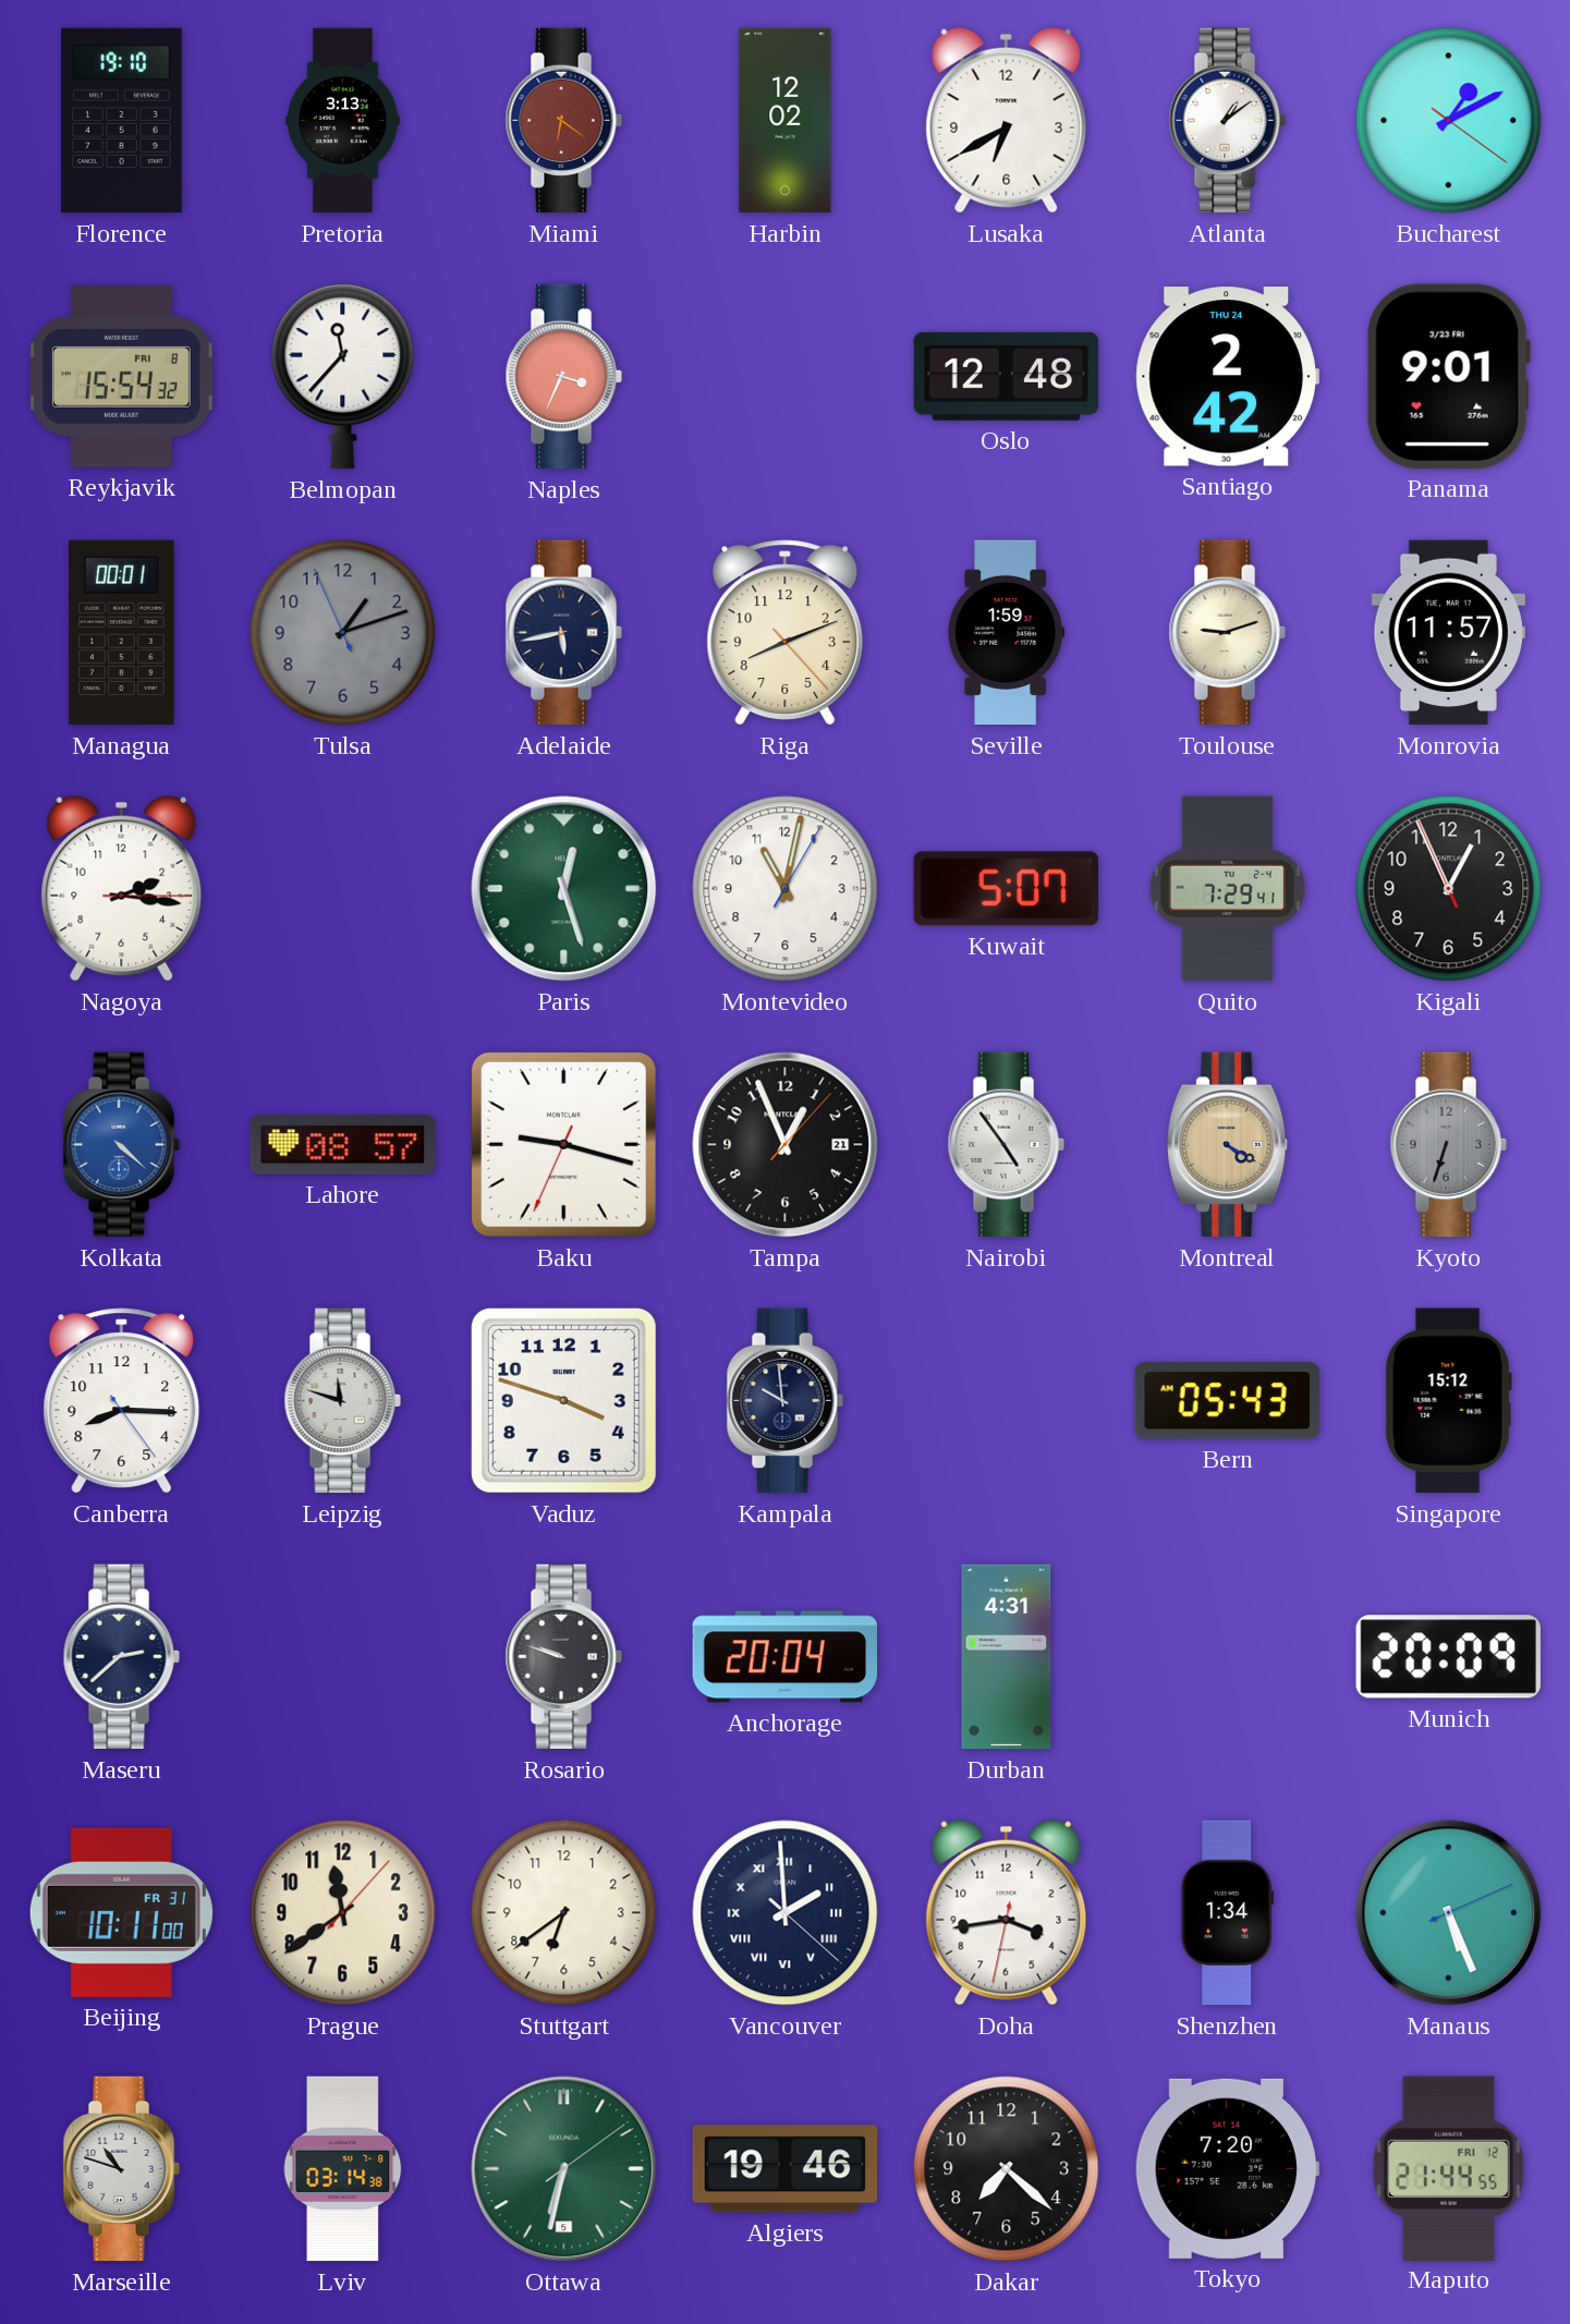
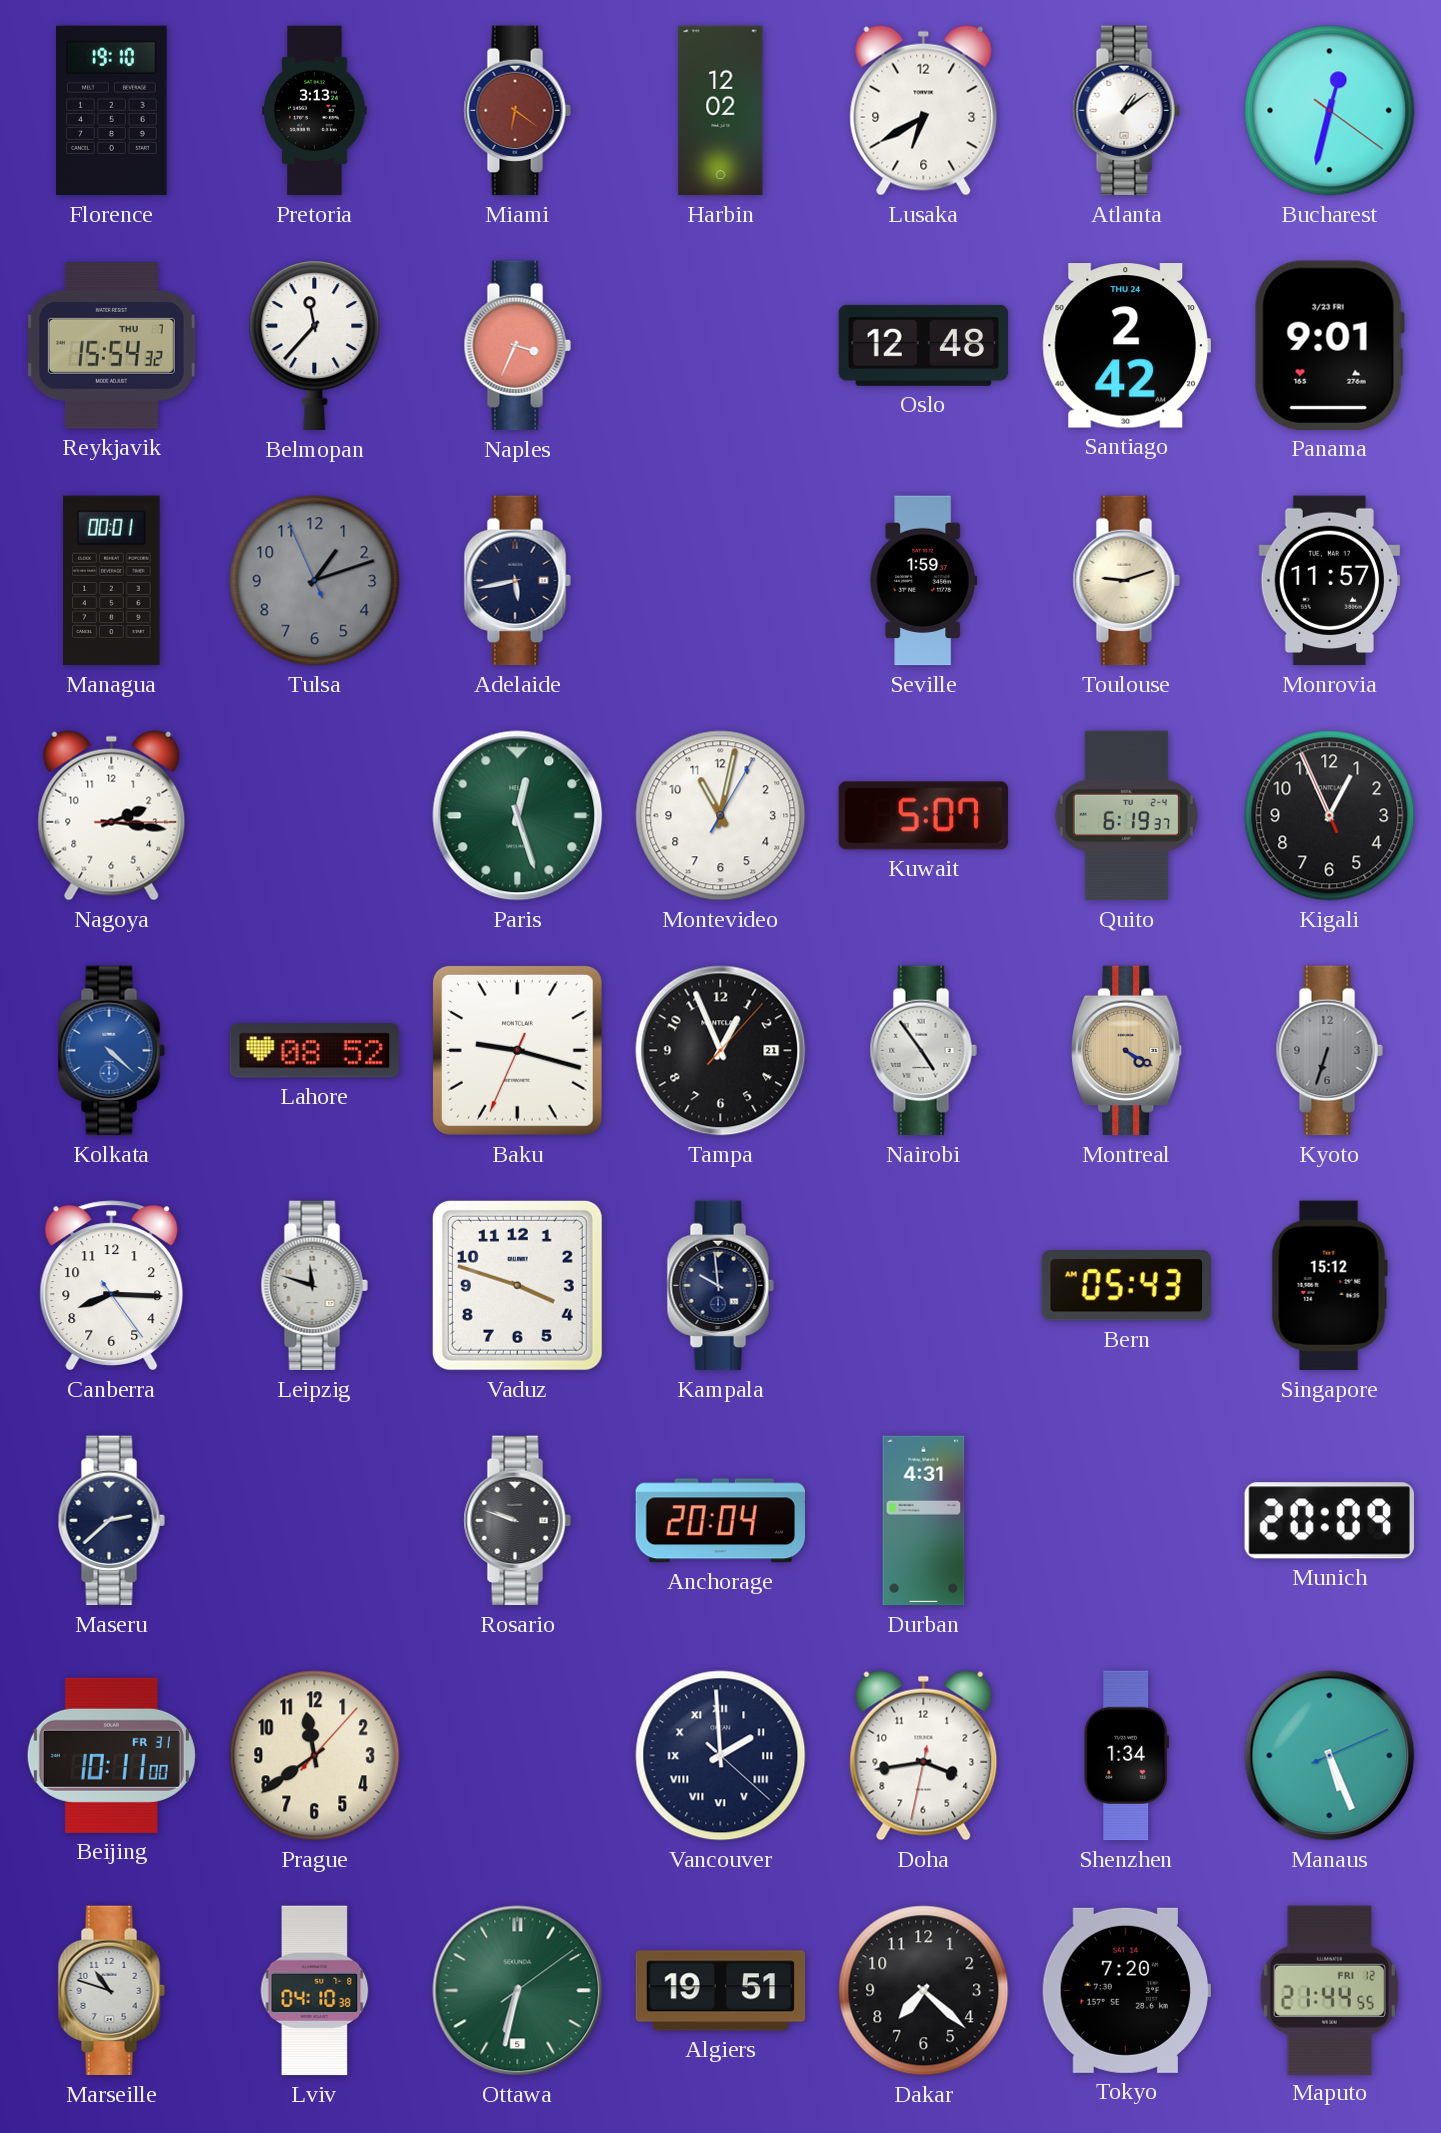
Bucharest: 1:10 -> 12:32
Reykjavik date: FRI 8 -> THU 7
Riga: 8:11 -> none
Quito: 7:29 -> 6:19
Lahore: 08:57 -> 08:52
Stuttgart: 6:39 -> none
Lviv: 03:14 -> 04:10
Algiers: 19:46 -> 19:51
